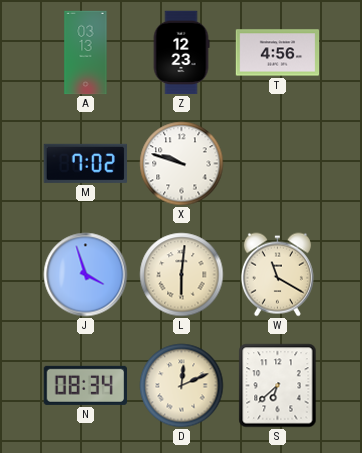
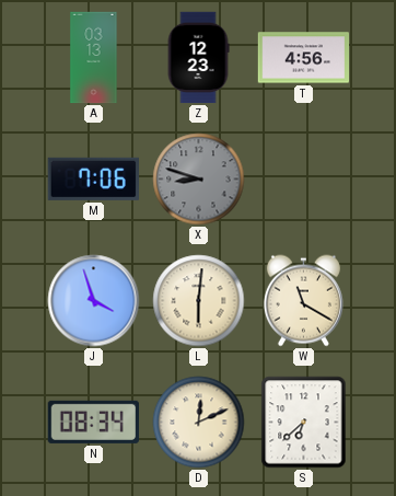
M: 7:02 -> 7:06
X: 9:48 -> 8:48
X dial: white -> grey
